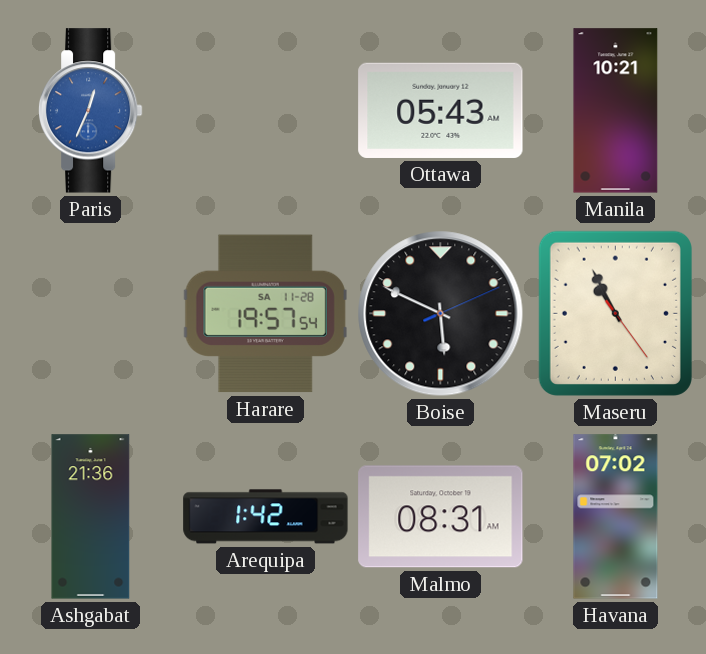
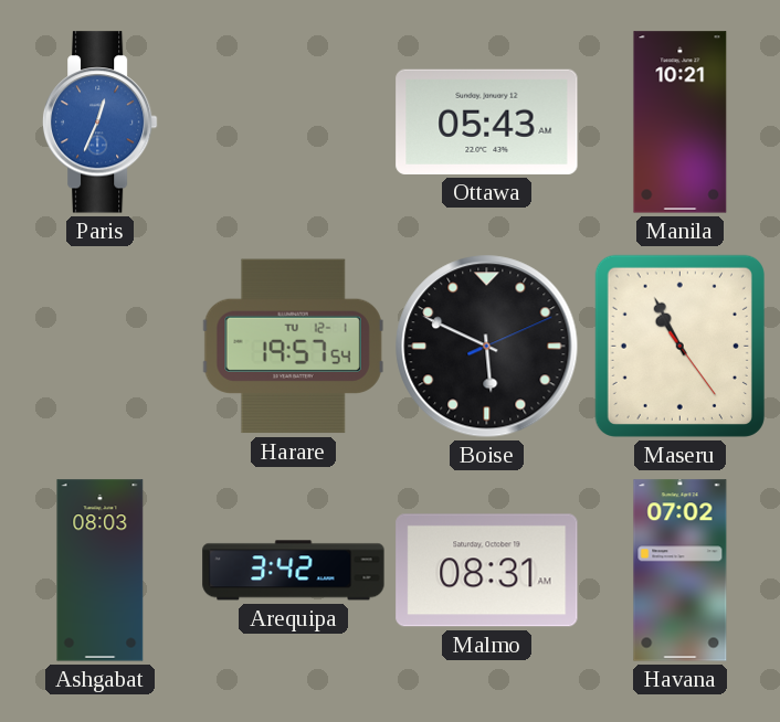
Harare date: SA 11-28 -> TU 12-1
Ashgabat: 21:36 -> 08:03
Arequipa: 1:42 -> 3:42
